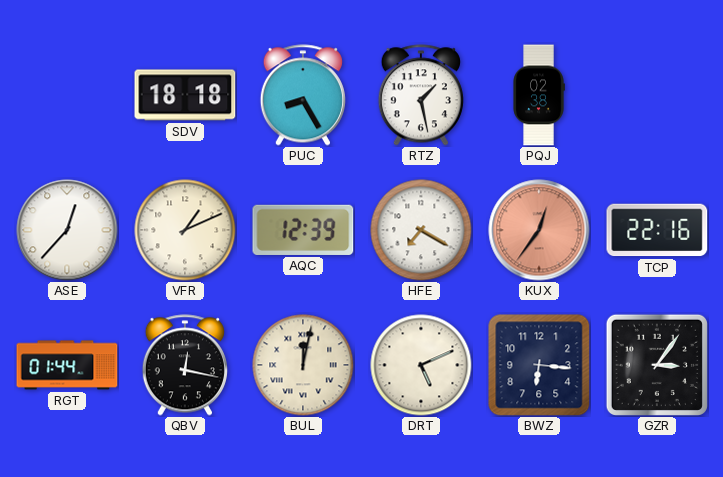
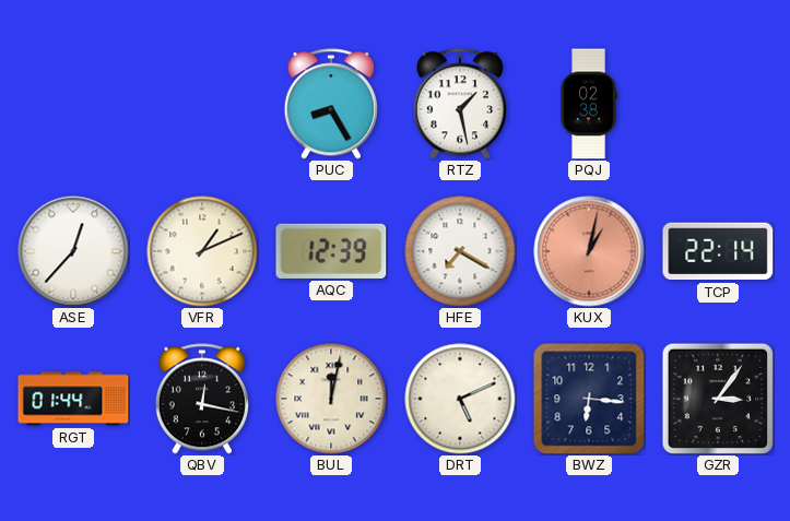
SDV: 18:18 -> none
KUX: 12:36 -> 1:02
TCP: 22:16 -> 22:14
